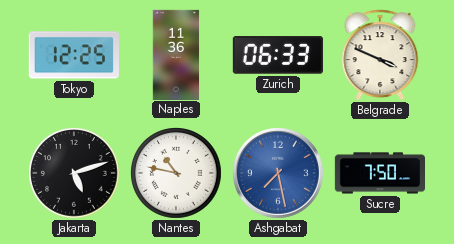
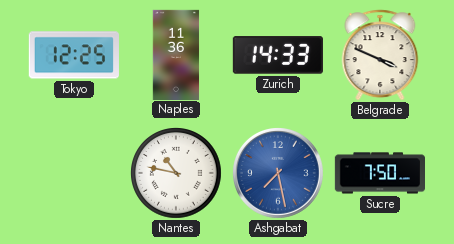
Zurich: 06:33 -> 14:33
Jakarta: 5:12 -> none
